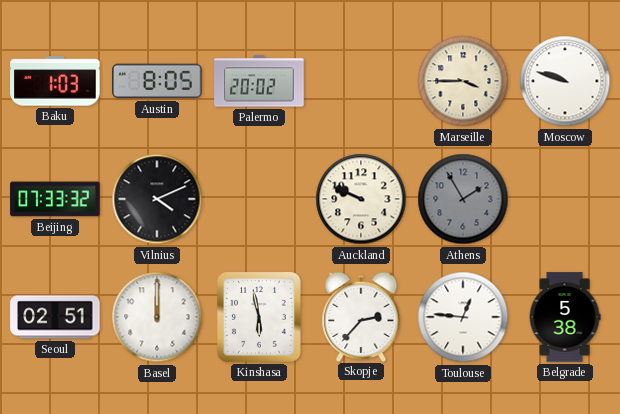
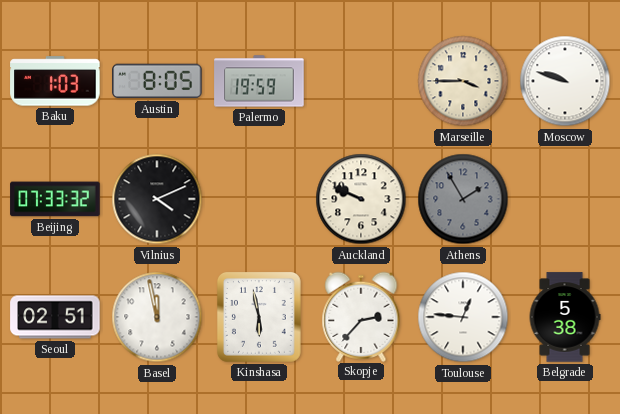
Palermo: 20:02 -> 19:59
Basel: 12:00 -> 11:58
